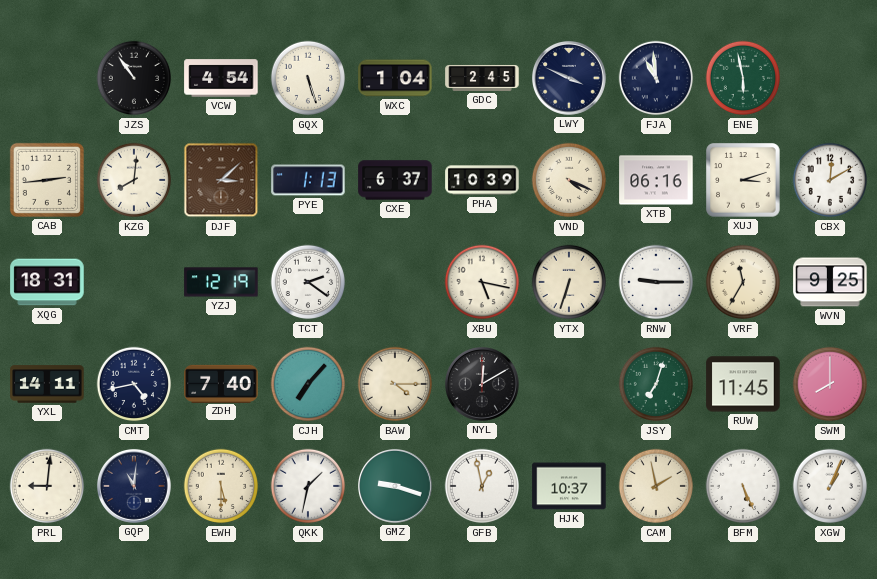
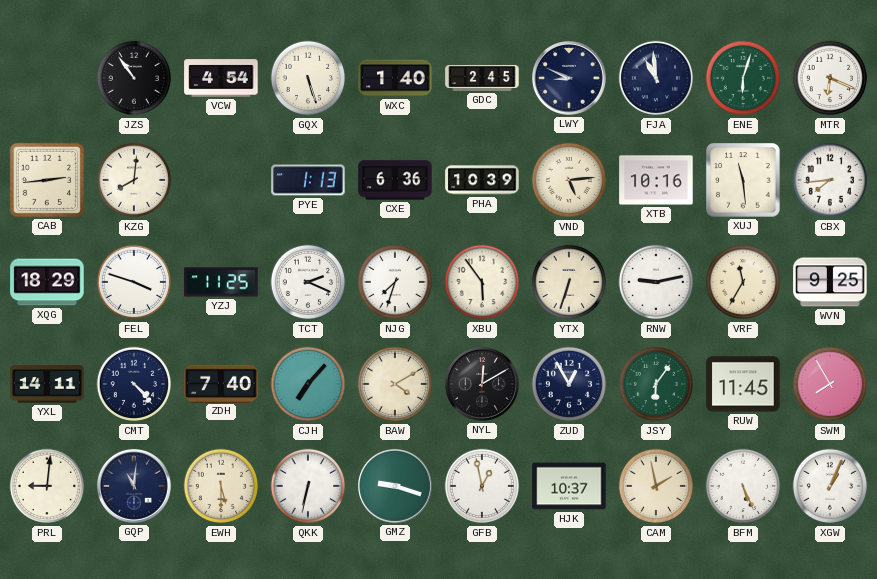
WXC: 1:04 -> 1:40
LWY: 3:49 -> 8:49
ENE: 5:58 -> 6:03
MTR: none -> 6:19
DJF: 3:08 -> none
CXE: 6:37 -> 6:36
VND: 4:19 -> 5:14
XTB: 06:16 -> 10:16
XUJ: 3:12 -> 11:29
CBX: 12:10 -> 7:44
XQG: 18:31 -> 18:29
FEL: none -> 3:48
YZJ: 12:19 -> 11:25
TCT: 2:21 -> 2:19
NJG: none -> 7:33
XBU: 5:17 -> 5:54
RNW: 9:15 -> 9:13
CMT: 4:43 -> 4:23
BAW: 4:15 -> 4:10
ZUD: none -> 12:55
JSY: 7:03 -> 6:06
SWM: 8:00 -> 7:55
QKK: 1:32 -> 6:32
